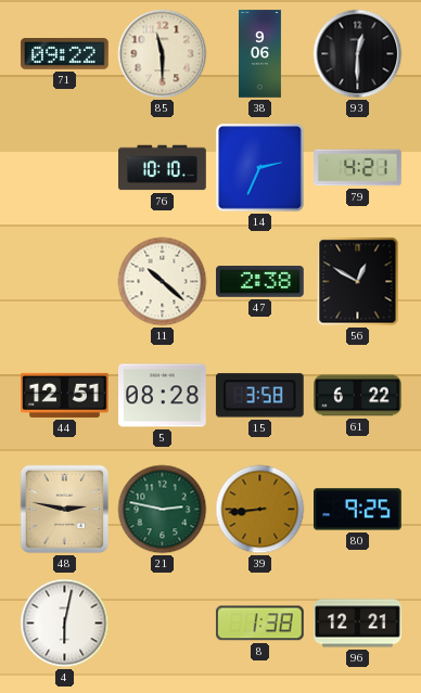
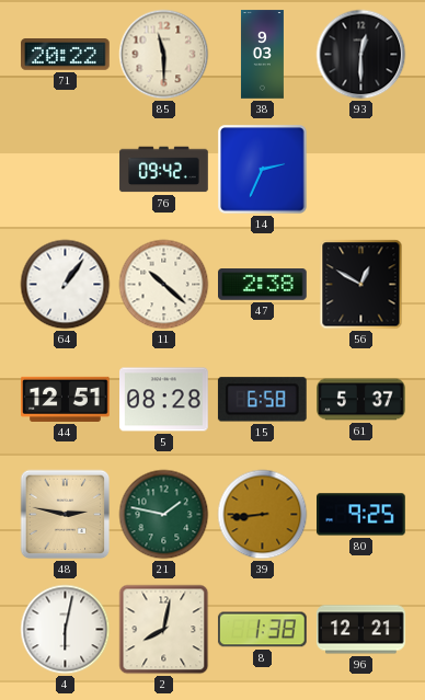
71: 09:22 -> 20:22
38: 9:06 -> 9:03
76: 10:10 -> 09:42
79: 4:21 -> none
64: none -> 1:06
15: 3:58 -> 6:58
61: 6:22 -> 5:37
21: 2:47 -> 1:47
2: none -> 8:02
